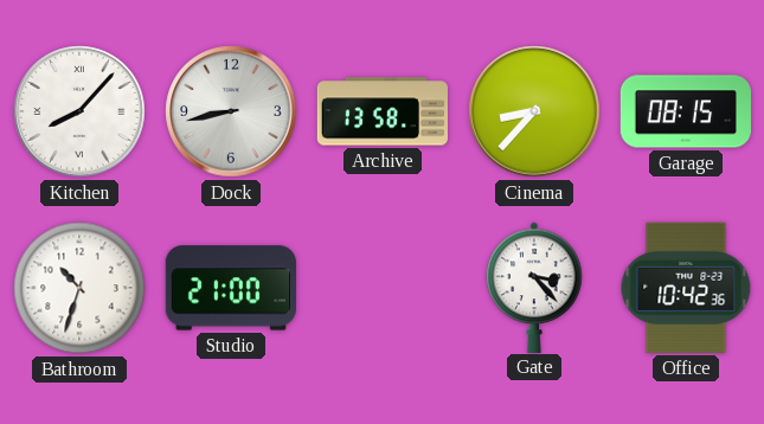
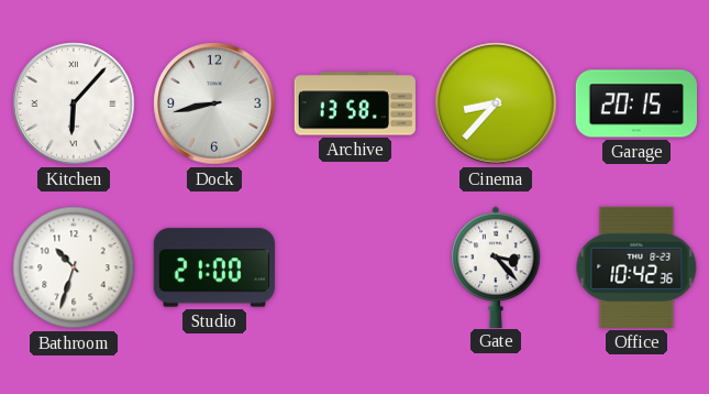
Kitchen: 8:07 -> 6:07
Garage: 08:15 -> 20:15
